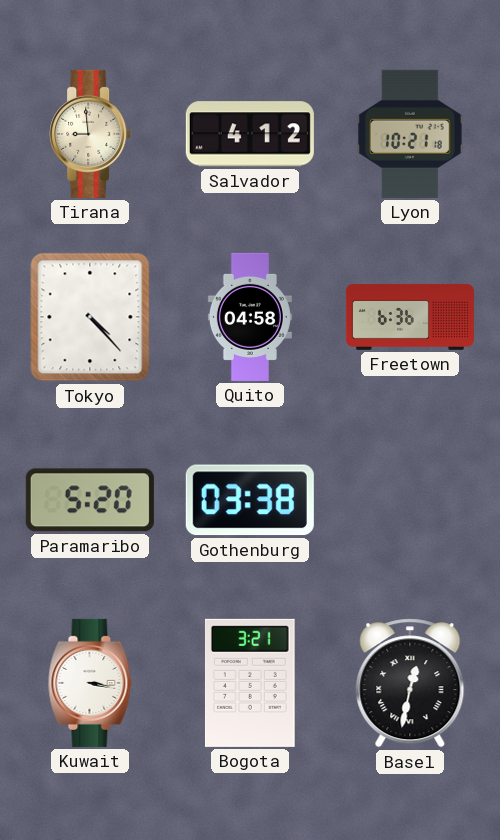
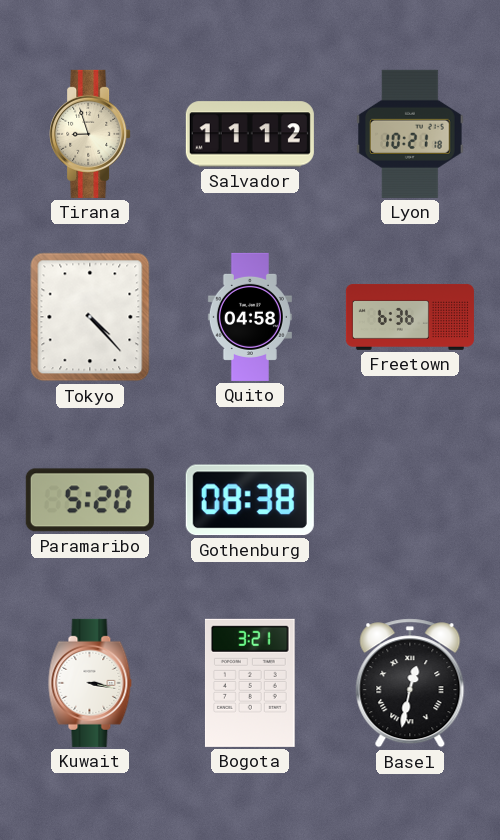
Tirana: 8:59 -> 8:57
Salvador: 4:12 -> 11:12
Gothenburg: 03:38 -> 08:38
